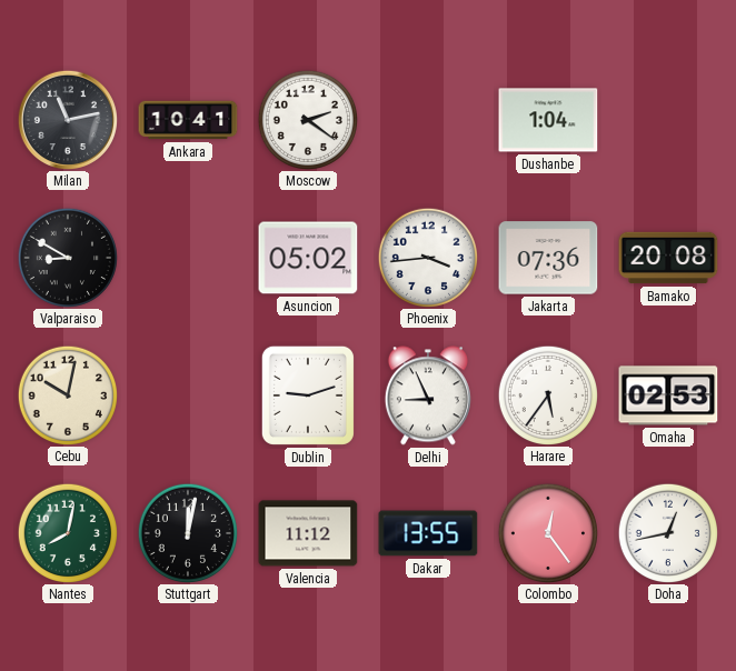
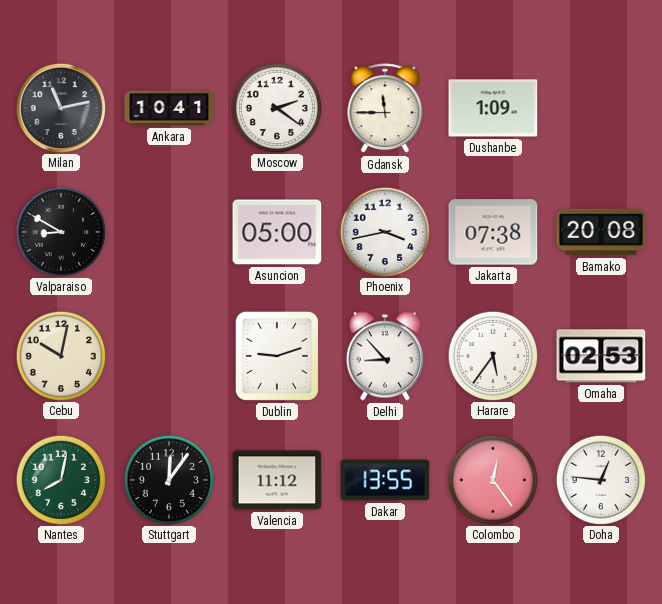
Gdansk: none -> 11:45
Dushanbe: 1:04 -> 1:09
Asuncion: 05:02 -> 05:00
Phoenix: 3:44 -> 3:43
Jakarta: 07:36 -> 07:38
Delhi: 8:56 -> 8:53
Stuttgart: 12:02 -> 12:06
Doha: 12:43 -> 12:46
